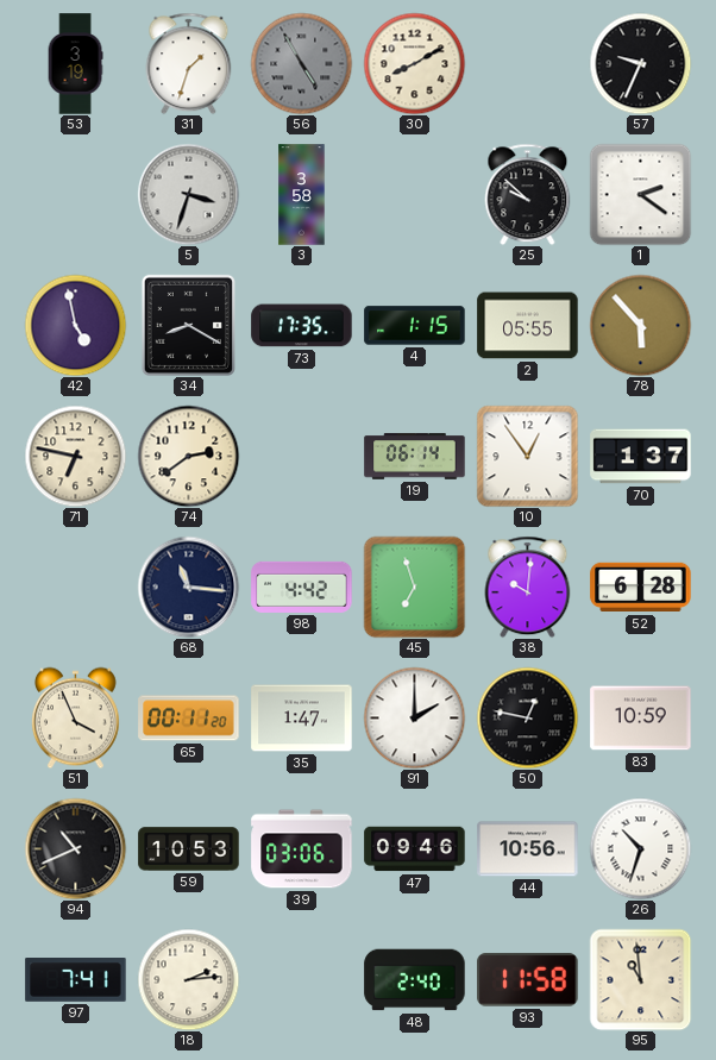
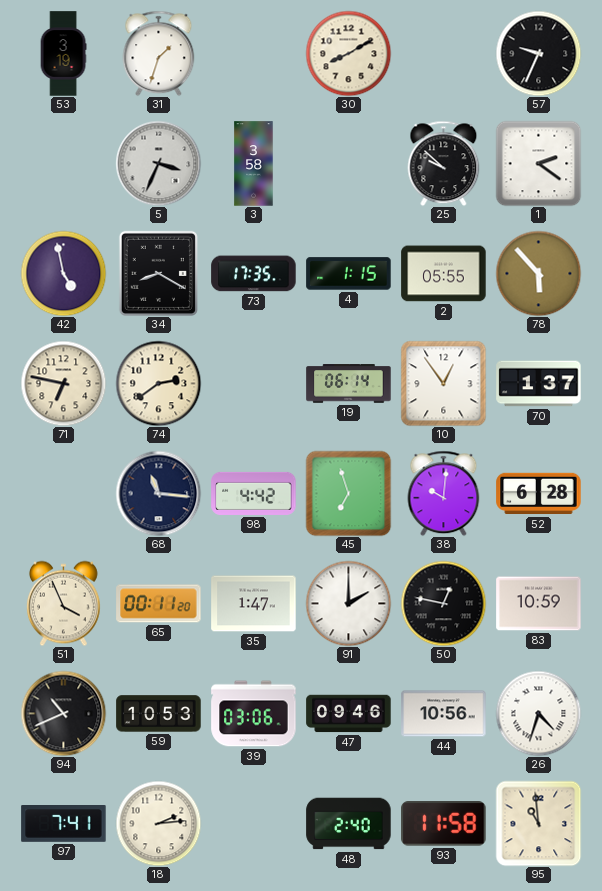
56: 4:55 -> none
5: 3:33 -> 3:34
26: 10:33 -> 4:33
